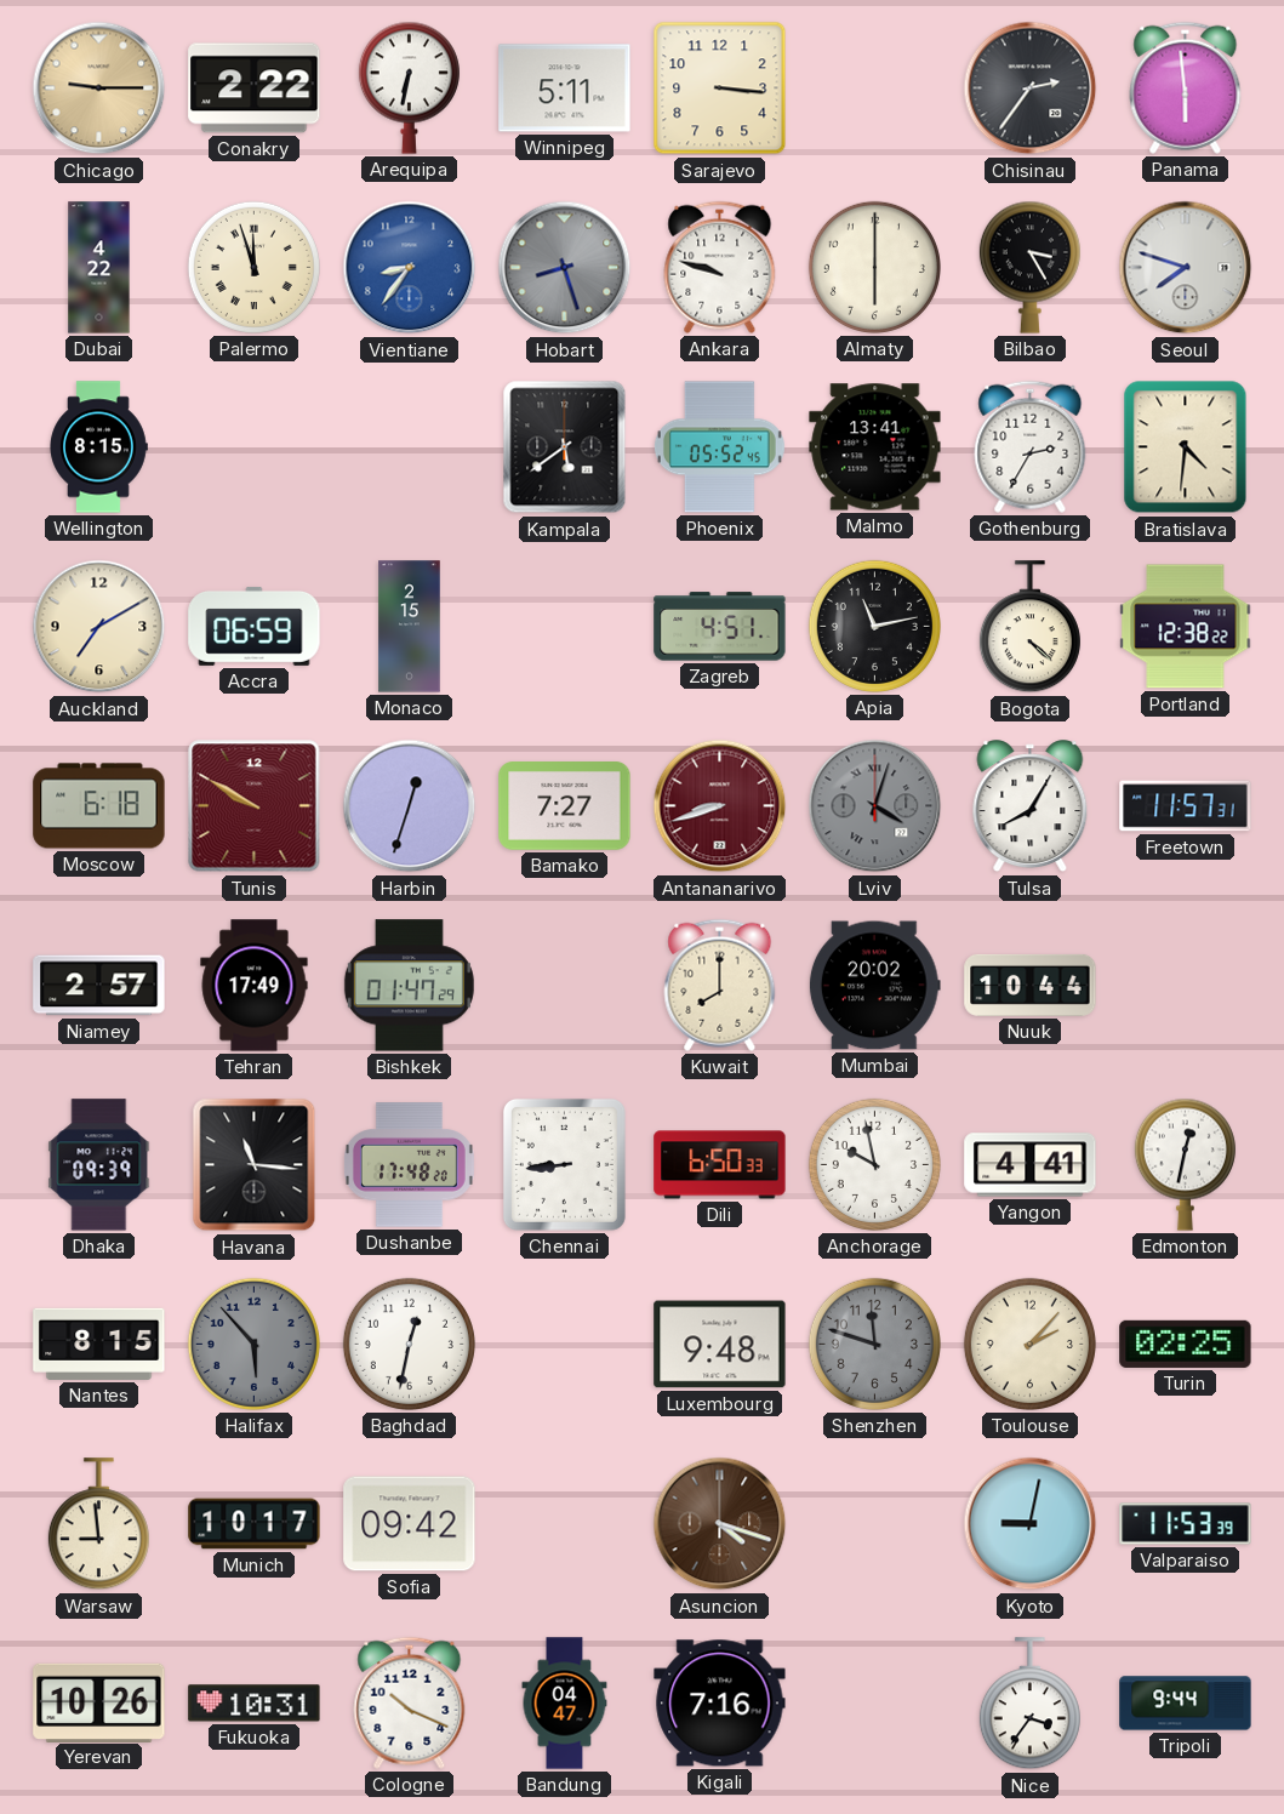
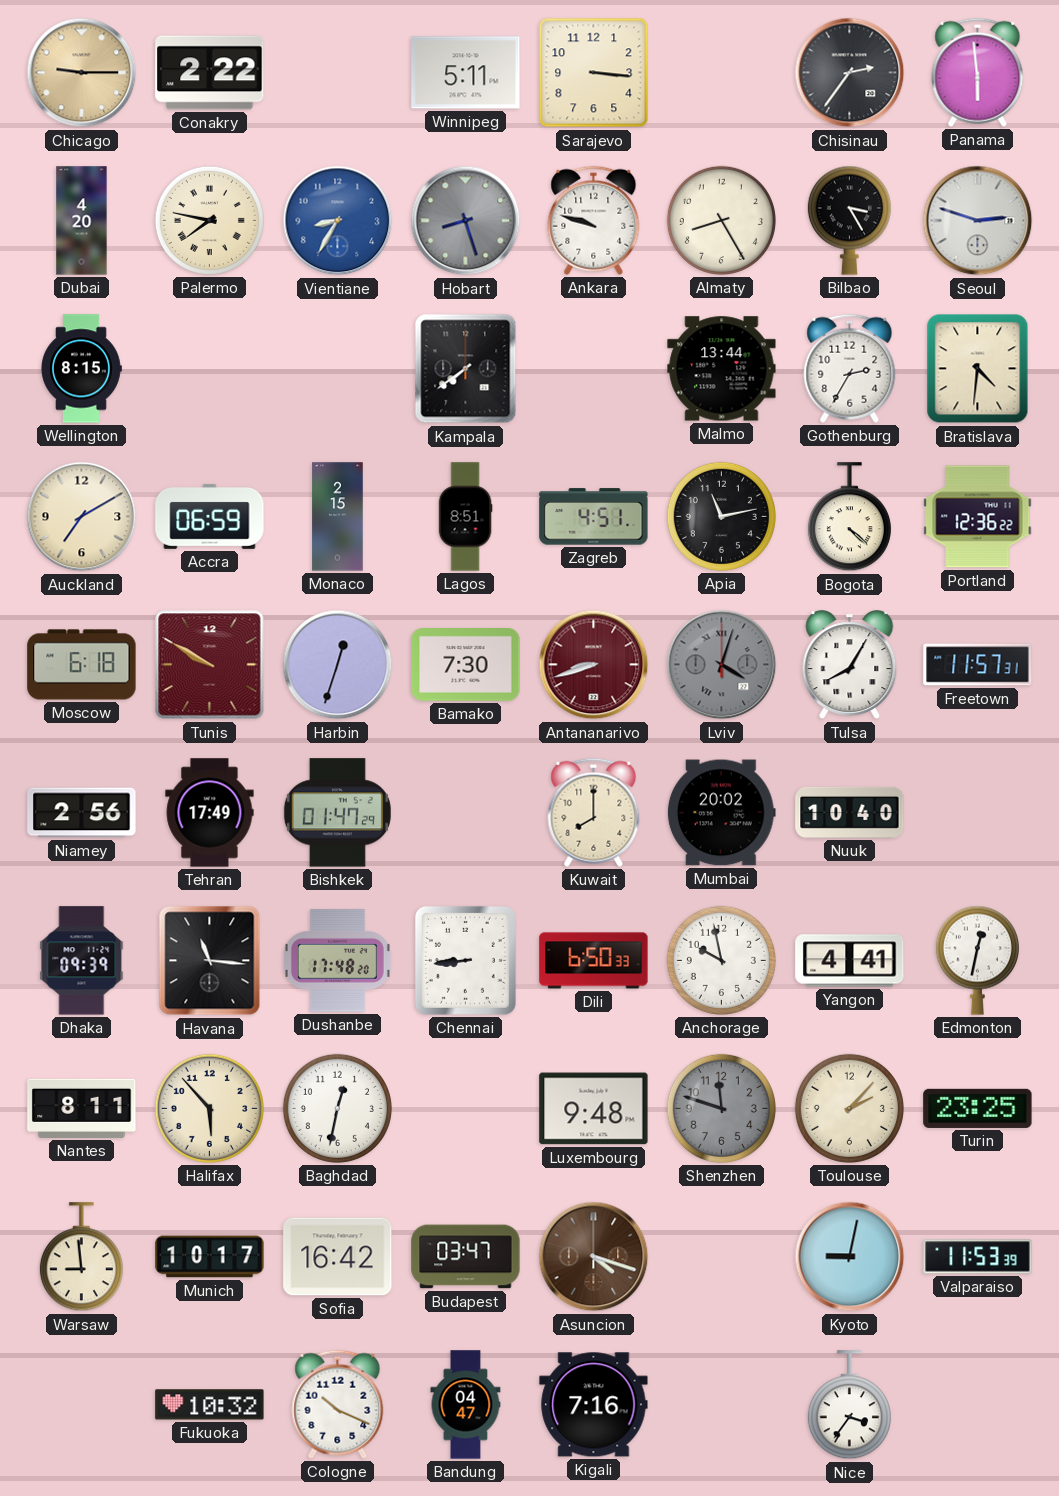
Arequipa: 6:32 -> none
Dubai: 4:22 -> 4:20
Palermo: 11:57 -> 7:47
Vientiane: 8:36 -> 8:35
Almaty: 6:00 -> 8:25
Seoul: 7:48 -> 2:48
Kampala: 5:39 -> 7:39
Phoenix: 05:52 -> none
Malmo: 13:41 -> 13:44
Lagos: none -> 8:51
Portland: 12:38 -> 12:36
Bamako: 7:27 -> 7:30
Niamey: 2:57 -> 2:56
Nuuk: 10:44 -> 10:40
Nantes: 8:15 -> 8:11
Halifax dial: grey -> cream
Turin: 02:25 -> 23:25
Sofia: 09:42 -> 16:42
Budapest: none -> 03:47
Yerevan: 10:26 -> none
Fukuoka: 10:31 -> 10:32
Tripoli: 9:44 -> none
